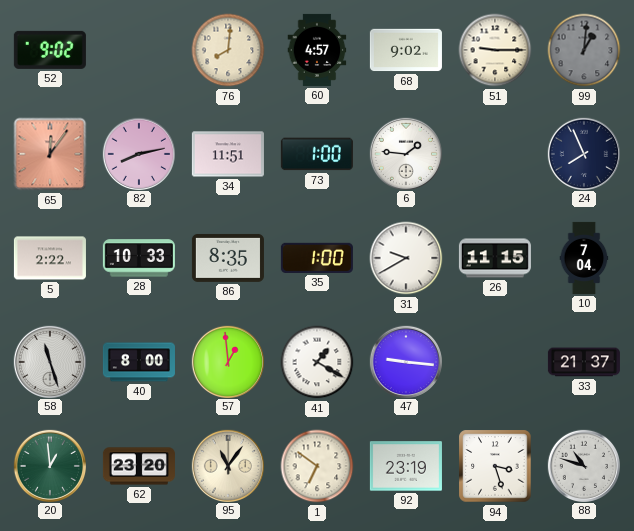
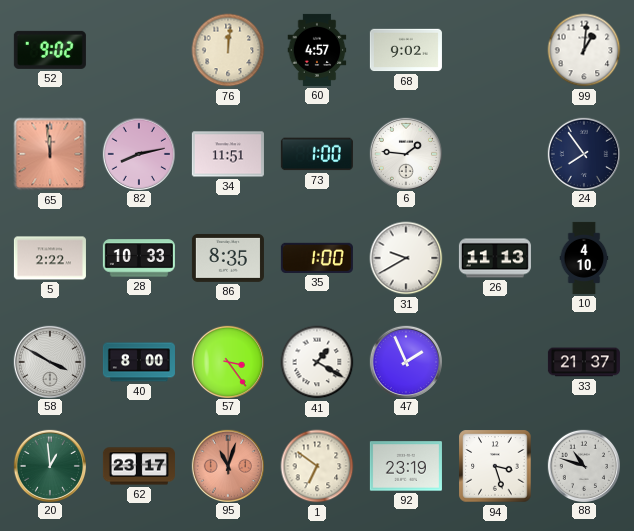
76: 8:01 -> 12:01
51: 9:15 -> none
99 dial: grey -> white
65: 12:06 -> 11:59
24: 7:56 -> 7:54
26: 11:15 -> 11:13
10: 7:04 -> 4:10
58: 11:27 -> 3:50
57: 12:59 -> 3:24
47: 9:16 -> 1:56
62: 23:20 -> 23:17
95: 11:06 -> 11:03
95 dial: cream -> salmon
